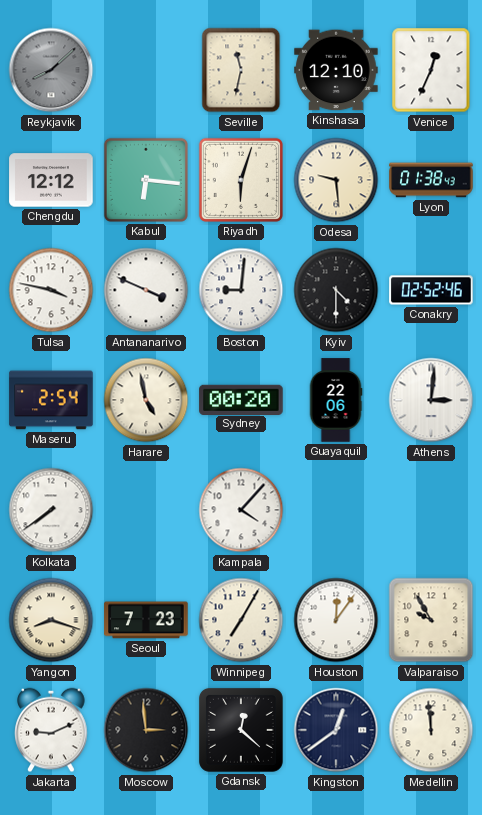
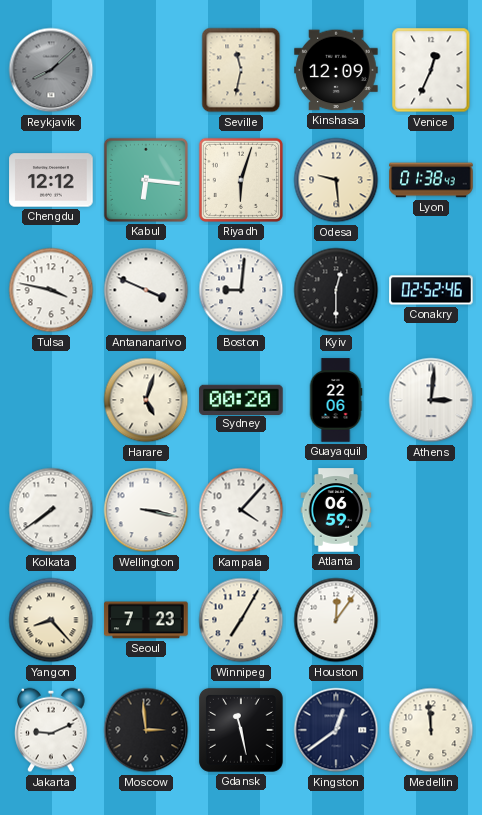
Kinshasa: 12:10 -> 12:09
Kyiv: 4:30 -> 12:30
Maseru: 2:54 -> none
Harare: 4:58 -> 5:03
Wellington: none -> 3:17
Atlanta: none -> 06:59
Yangon: 8:18 -> 8:23
Valparaiso: 9:55 -> none
Gdansk: 12:22 -> 11:28
